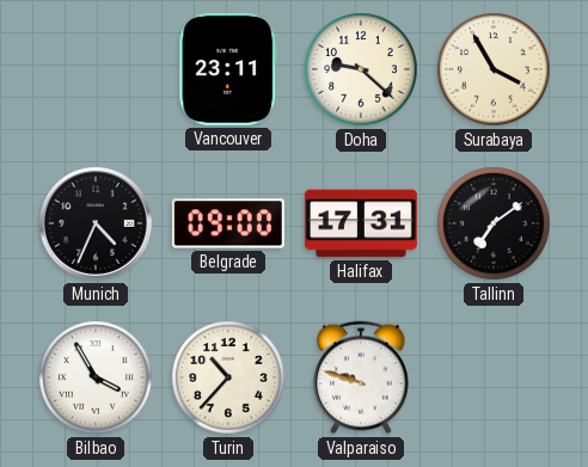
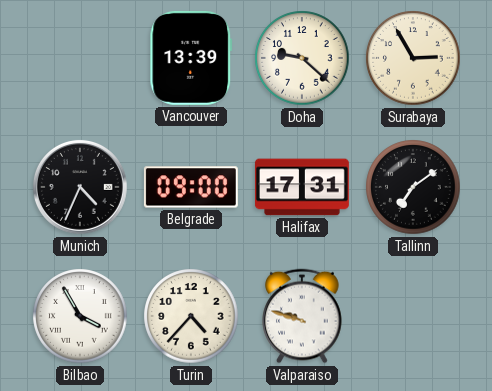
Vancouver: 23:11 -> 13:39
Surabaya: 3:55 -> 2:55
Turin: 10:37 -> 4:37
